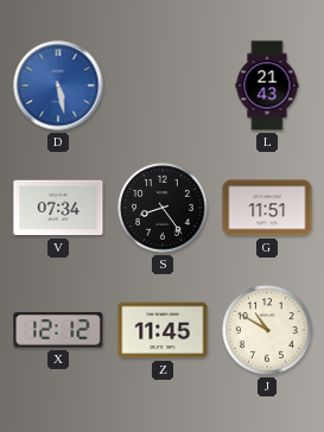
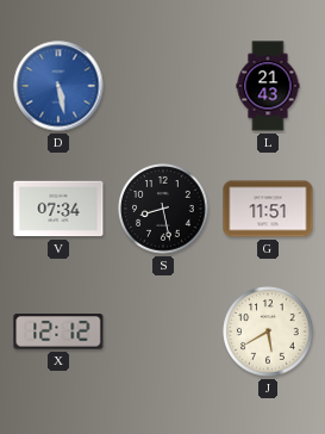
S: 8:24 -> 8:28
Z: 11:45 -> none
J: 10:50 -> 5:40
